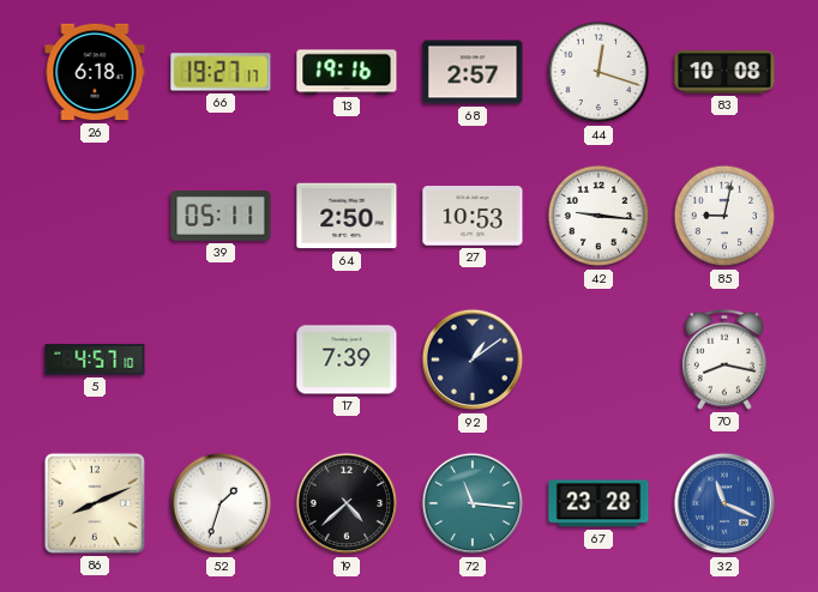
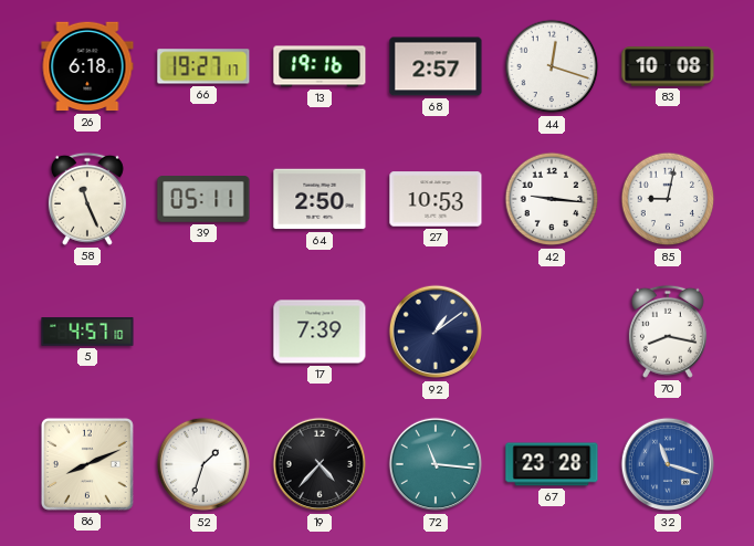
58: none -> 11:26
19: 4:38 -> 4:37
32: 11:19 -> 11:18
